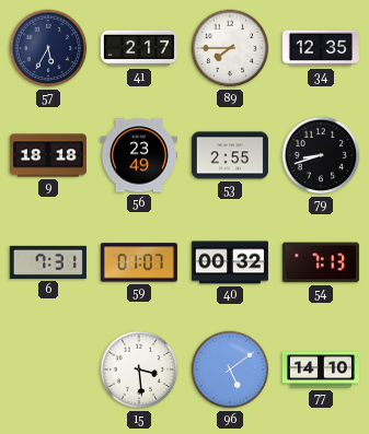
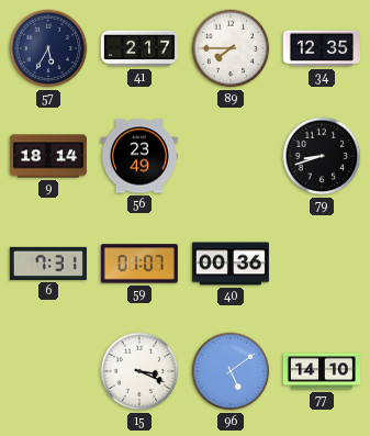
9: 18:18 -> 18:14
53: 2:55 -> none
40: 00:32 -> 00:36
54: 7:13 -> none
15: 3:29 -> 3:19
